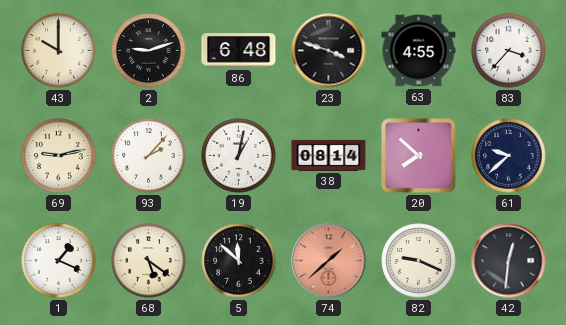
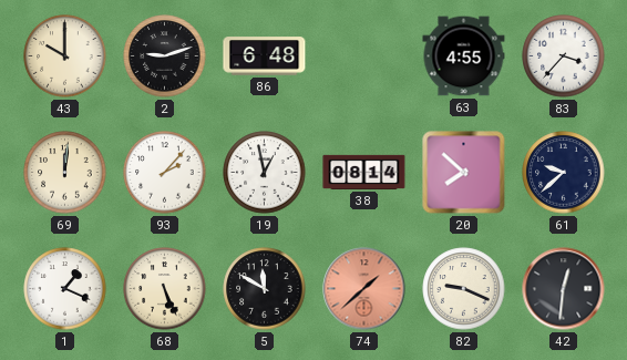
23: 3:48 -> none
69: 9:13 -> 12:01
19: 1:02 -> 12:58
68: 5:21 -> 5:26
5: 11:52 -> 11:50
